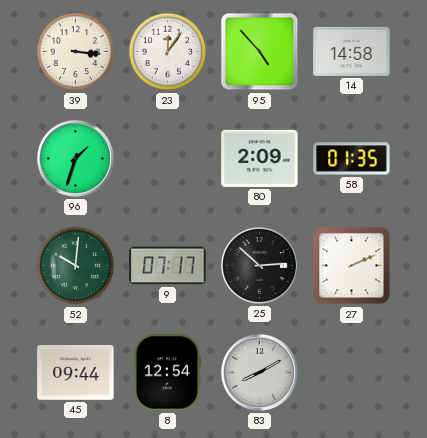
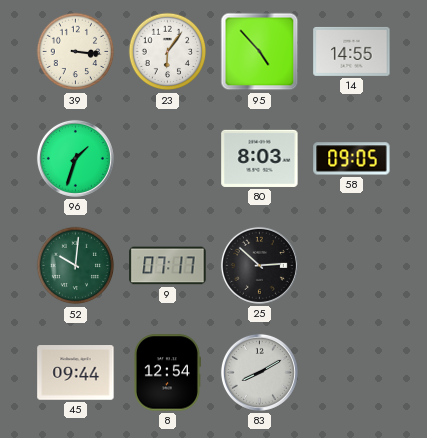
23: 12:06 -> 6:06
14: 14:58 -> 14:55
80: 2:09 -> 8:03
58: 01:35 -> 09:05
27: 2:11 -> none
